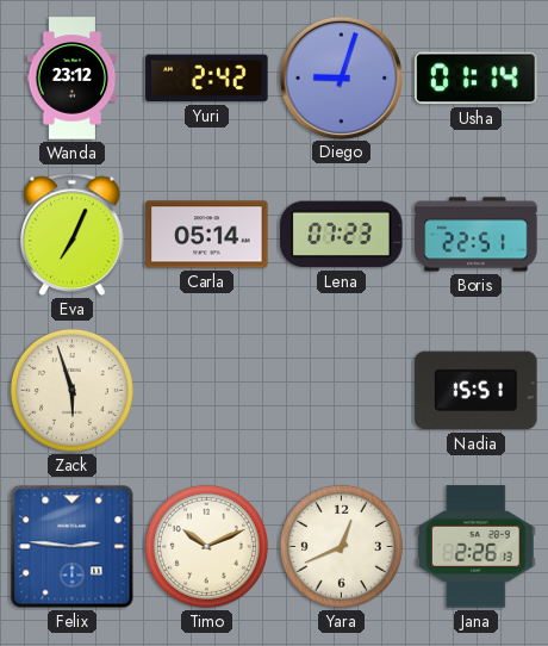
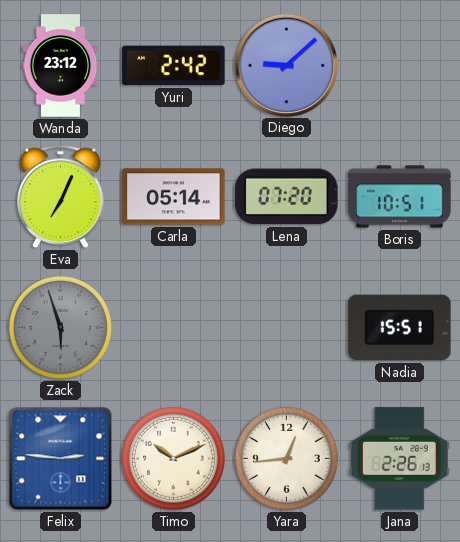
Diego: 9:03 -> 9:08
Usha: 01:14 -> none
Lena: 07:23 -> 07:20
Boris: 22:51 -> 10:51
Zack dial: cream -> grey
Yara: 12:41 -> 12:44
